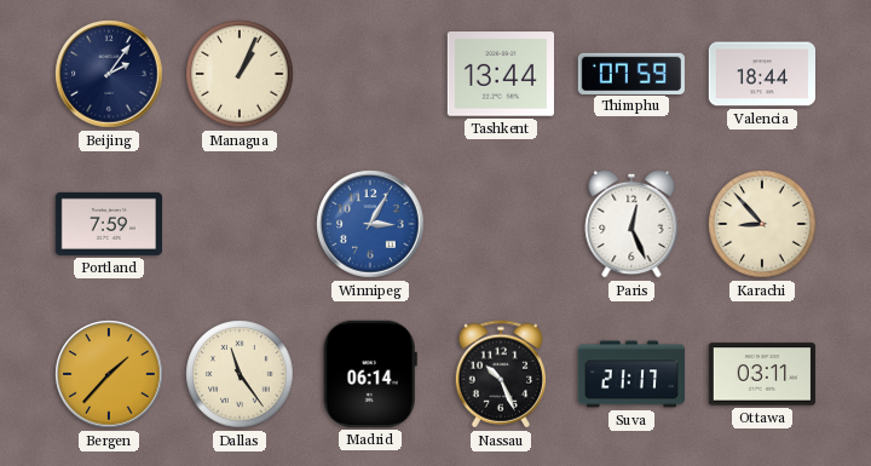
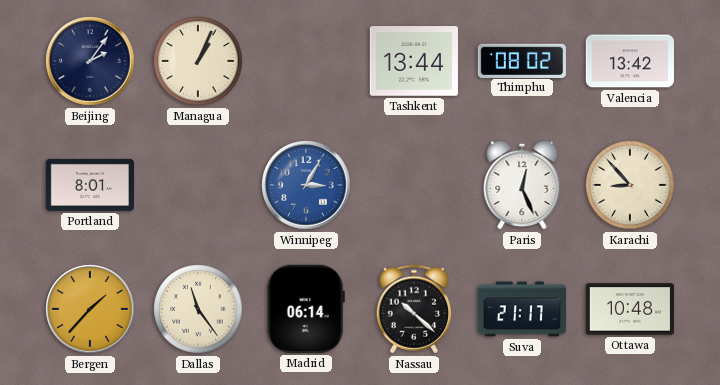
Thimphu: 07:59 -> 08:02
Valencia: 18:44 -> 13:42
Portland: 7:59 -> 8:01
Nassau: 10:26 -> 10:22
Ottawa: 03:11 -> 10:48
